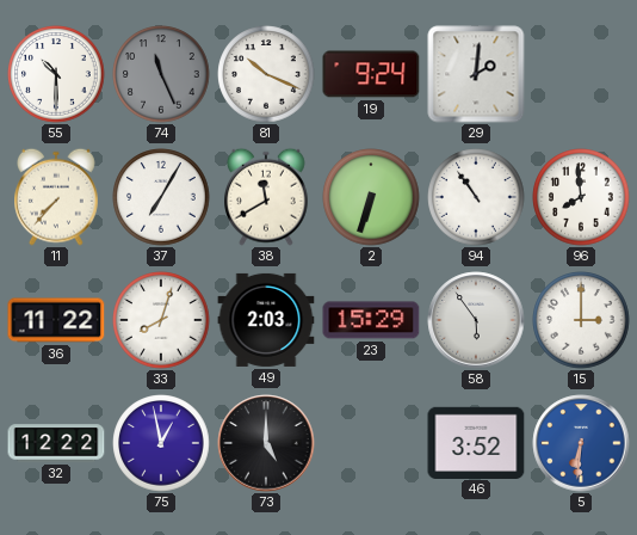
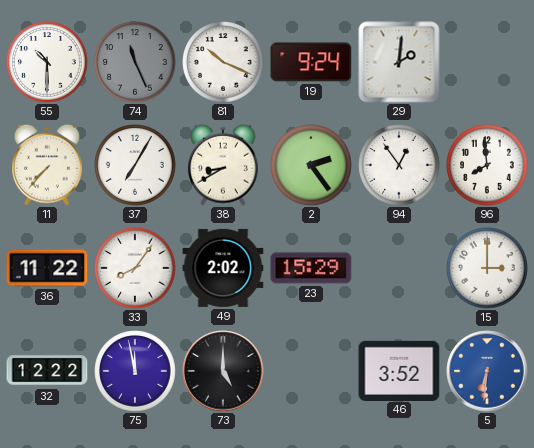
38: 11:40 -> 8:40
2: 6:33 -> 2:24
94: 10:54 -> 12:54
33: 8:03 -> 8:06
49: 2:03 -> 2:02
58: 5:54 -> none
75: 12:58 -> 11:58
